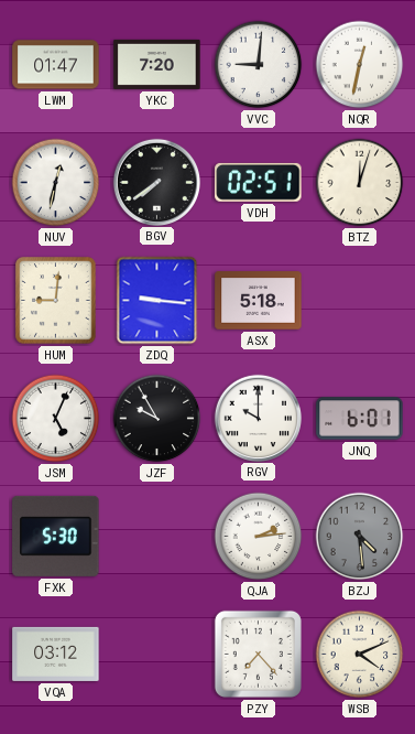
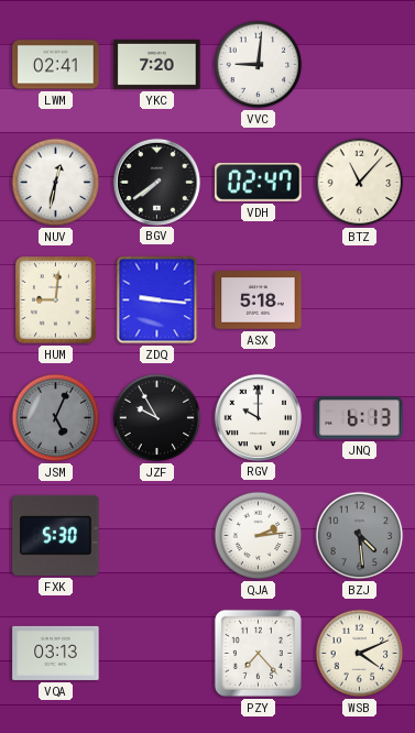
LWM: 01:47 -> 02:41
NQR: 12:32 -> none
VDH: 02:51 -> 02:47
BTZ: 12:03 -> 11:07
JSM dial: white -> grey
JNQ: 6:01 -> 6:13
VQA: 03:12 -> 03:13
